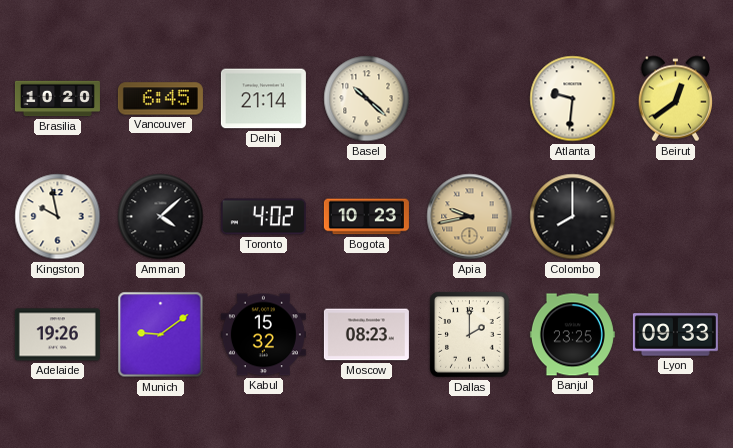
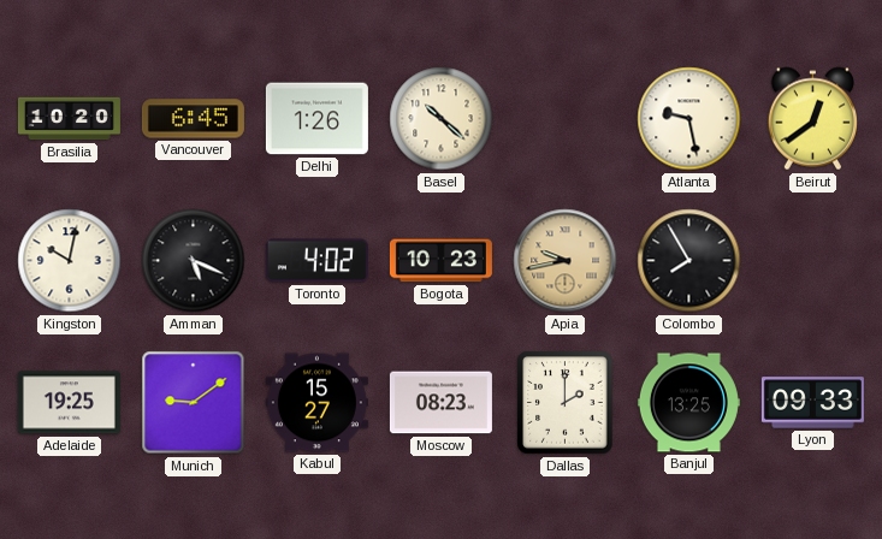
Delhi: 21:14 -> 1:26
Atlanta: 9:31 -> 9:28
Kingston: 9:58 -> 10:02
Amman: 4:08 -> 5:19
Colombo: 8:00 -> 7:55
Adelaide: 19:26 -> 19:25
Kabul: 15:32 -> 15:27
Banjul: 23:25 -> 13:25
